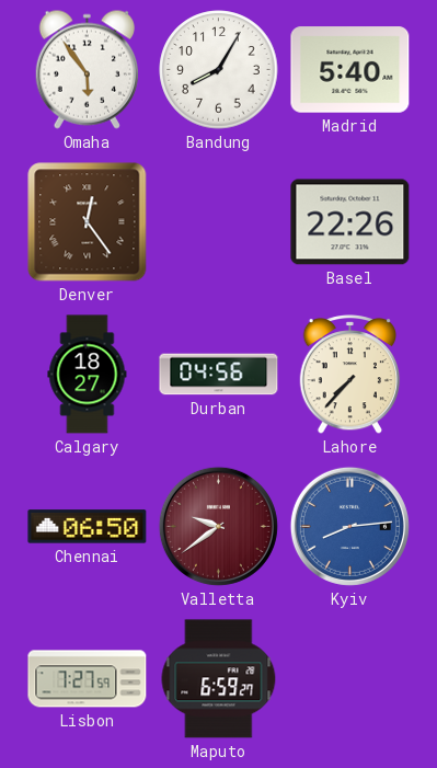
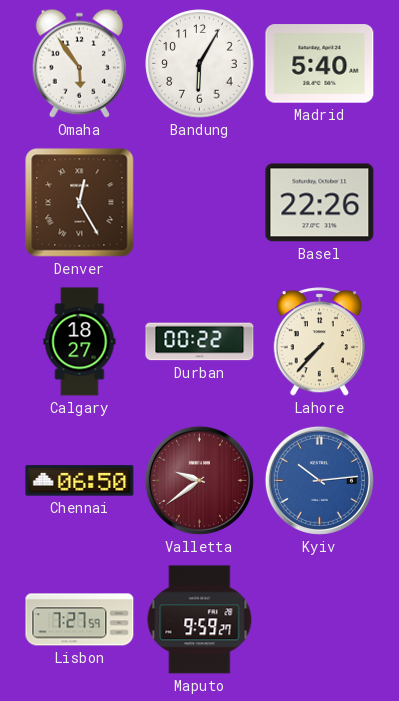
Bandung: 8:05 -> 6:05
Denver: 12:24 -> 12:25
Durban: 04:56 -> 00:22
Kyiv: 8:14 -> 10:14
Maputo: 6:59 -> 9:59
